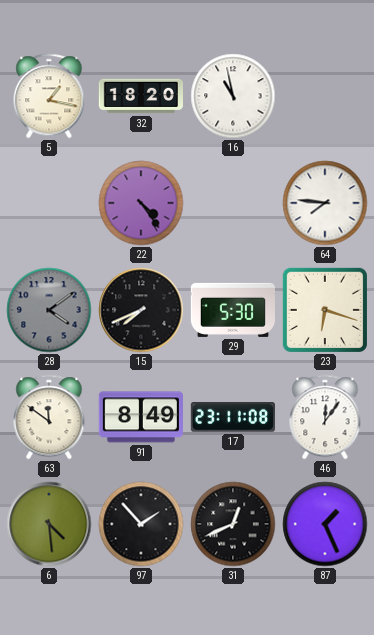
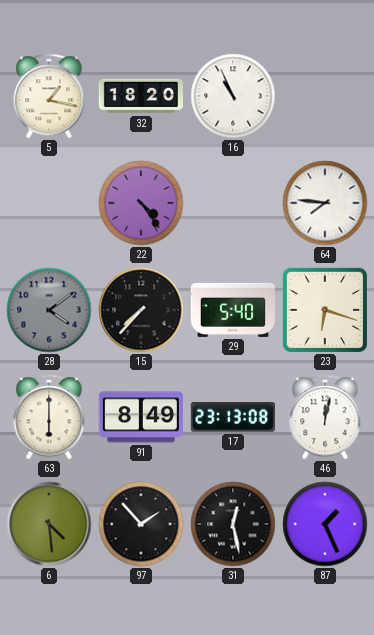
16: 10:58 -> 10:56
15: 7:41 -> 7:37
29: 5:30 -> 5:40
63: 11:51 -> 6:00
17: 23:11 -> 23:13
46: 12:06 -> 12:02
31: 12:41 -> 12:28
